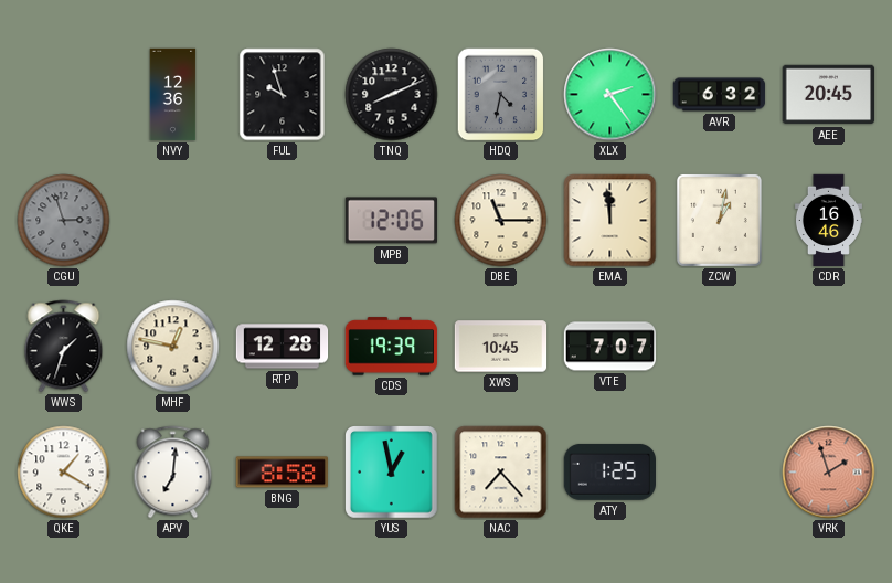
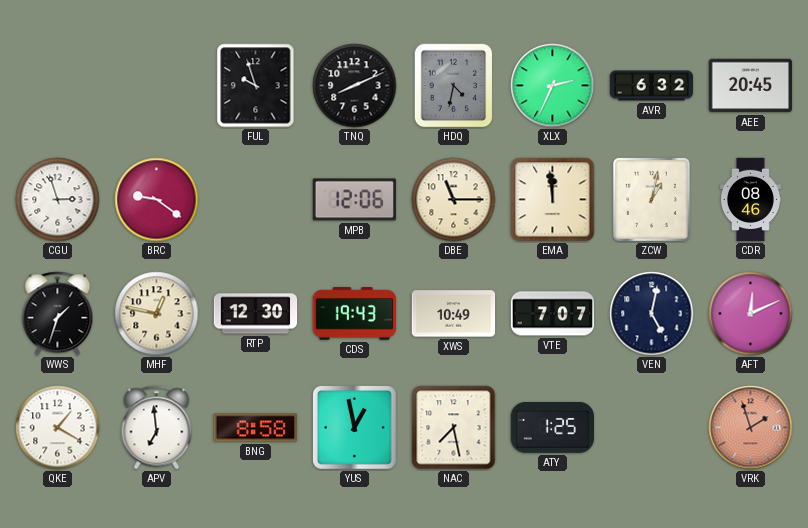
NVY: 12:36 -> none
XLX: 2:24 -> 2:34
CGU dial: grey -> white
BRC: none -> 9:21
CDR: 16:46 -> 08:46
RTP: 12:28 -> 12:30
CDS: 19:39 -> 19:43
XWS: 10:45 -> 10:49
VEN: none -> 5:02
AFT: none -> 12:11
APV: 7:01 -> 6:59
NAC: 7:23 -> 7:28
